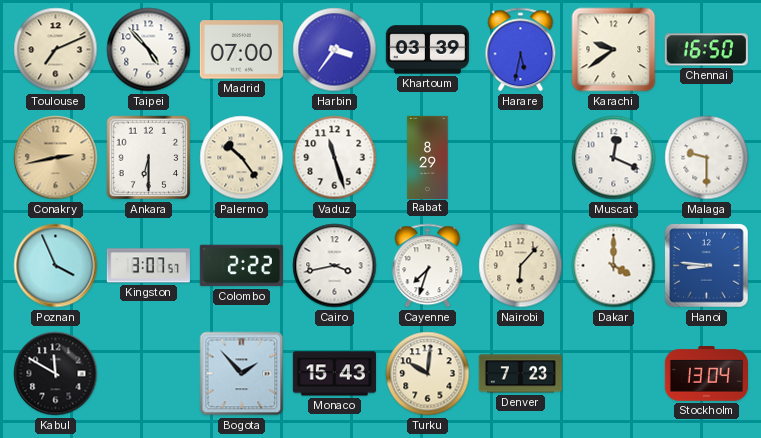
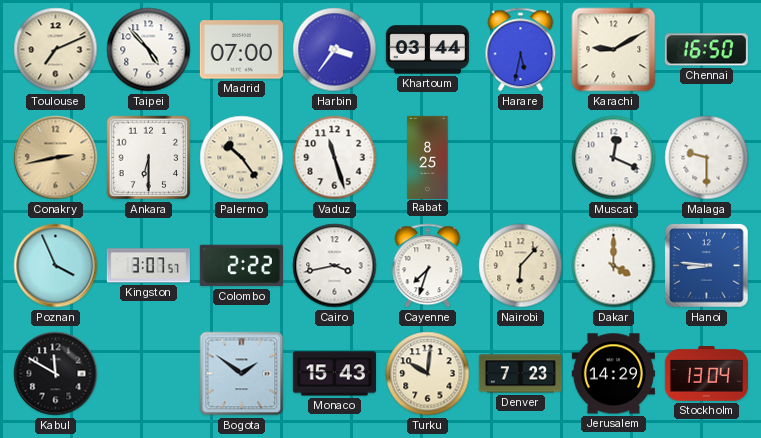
Khartoum: 03:39 -> 03:44
Karachi: 9:39 -> 9:10
Rabat: 8:29 -> 8:25
Bogota: 1:53 -> 1:51
Jerusalem: none -> 14:29
